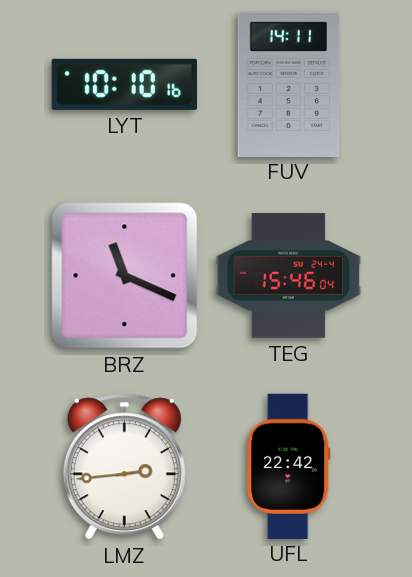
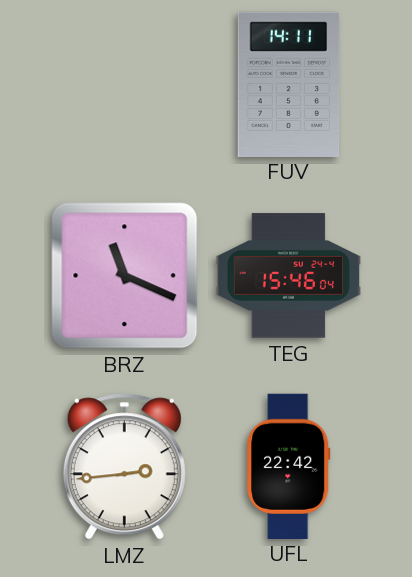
LYT: 10:10 -> none
